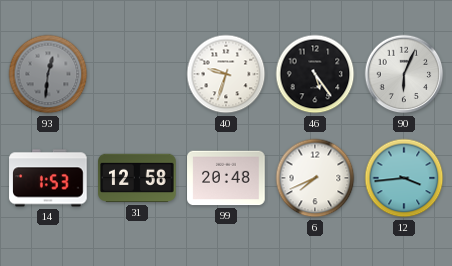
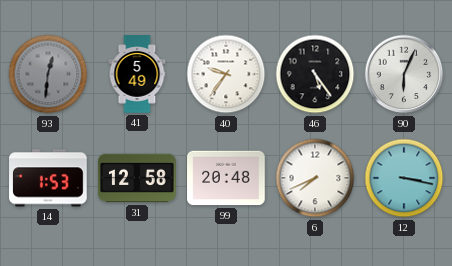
41: none -> 5:49
40: 9:33 -> 9:36
12: 3:44 -> 3:17
